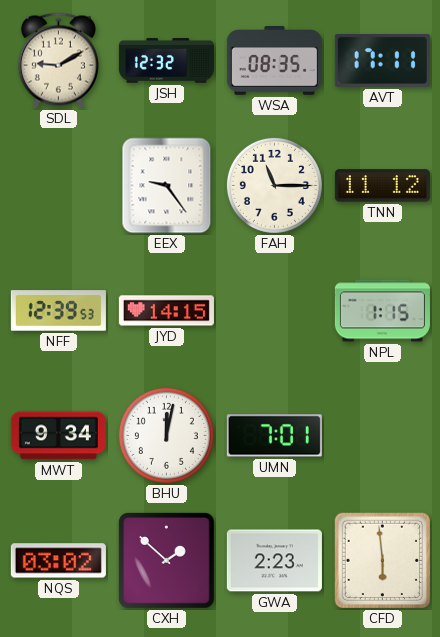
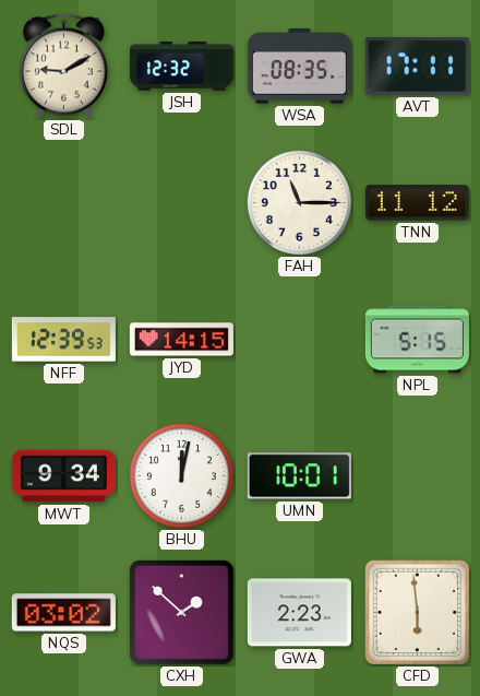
EEX: 9:24 -> none
NPL: 1:15 -> 5:15
UMN: 7:01 -> 10:01
